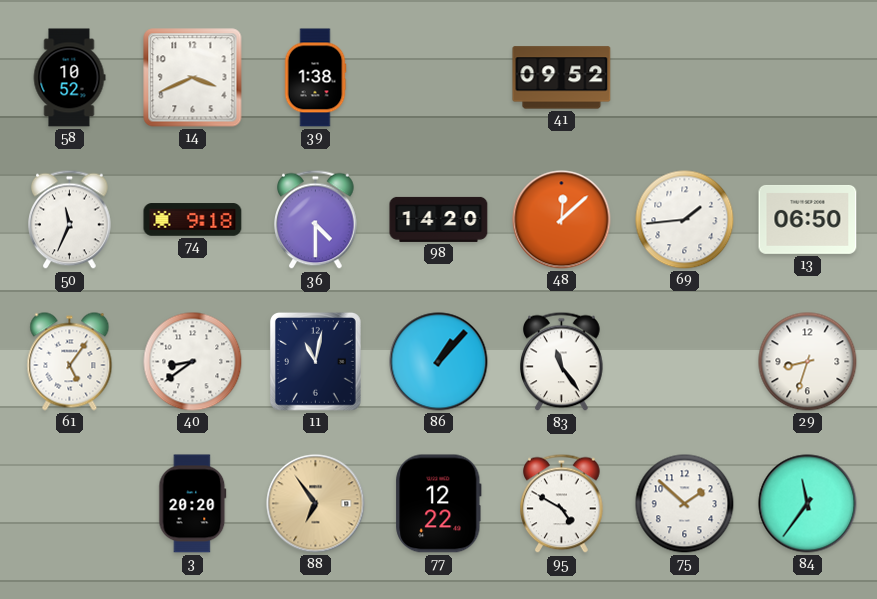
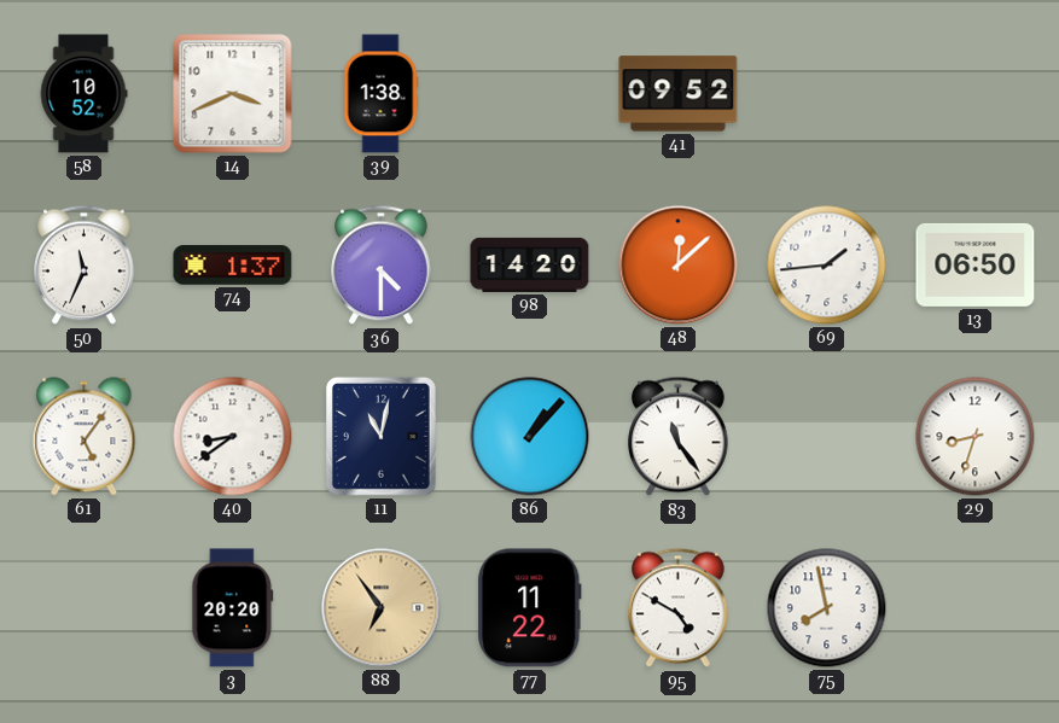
74: 9:18 -> 1:37
77: 12:22 -> 11:22
75: 1:52 -> 7:58
84: 11:36 -> none
